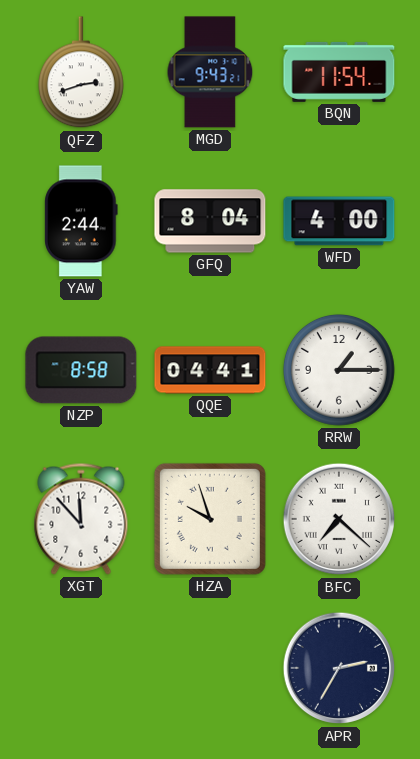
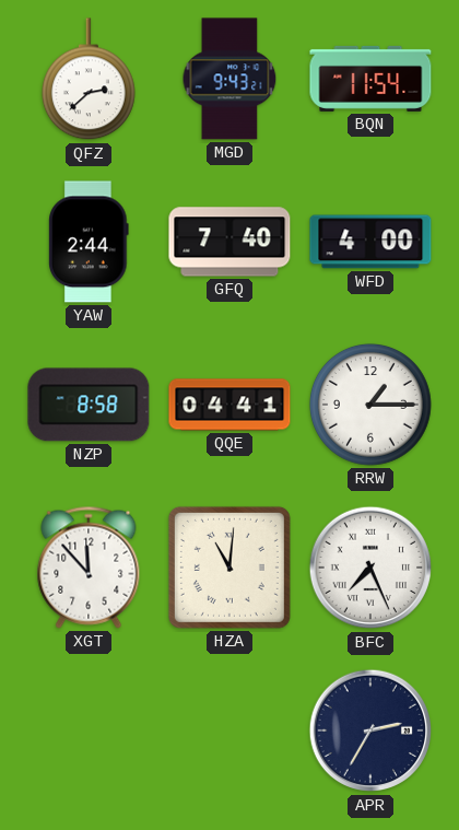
QFZ: 2:42 -> 2:38
GFQ: 8:04 -> 7:40
HZA: 9:57 -> 11:01
BFC: 7:22 -> 7:26
